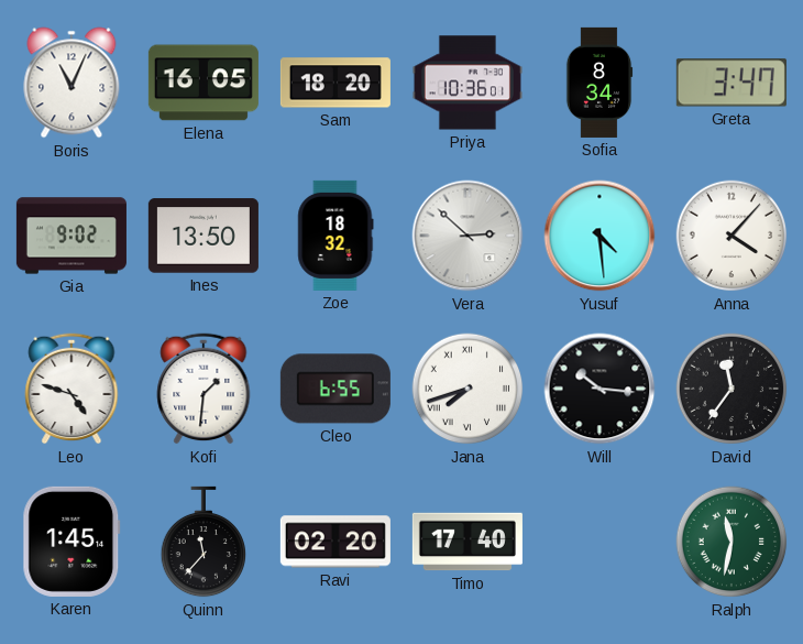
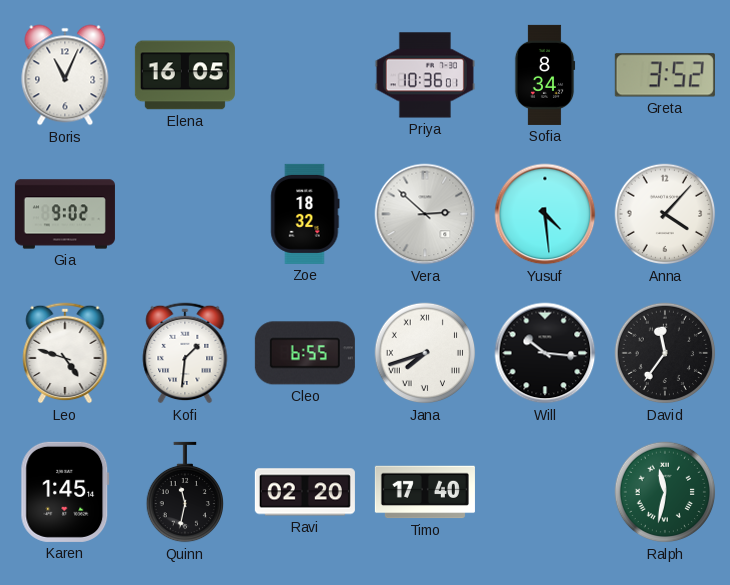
Sam: 18:20 -> none
Greta: 3:47 -> 3:52
Ines: 13:50 -> none
Quinn: 11:37 -> 11:32
